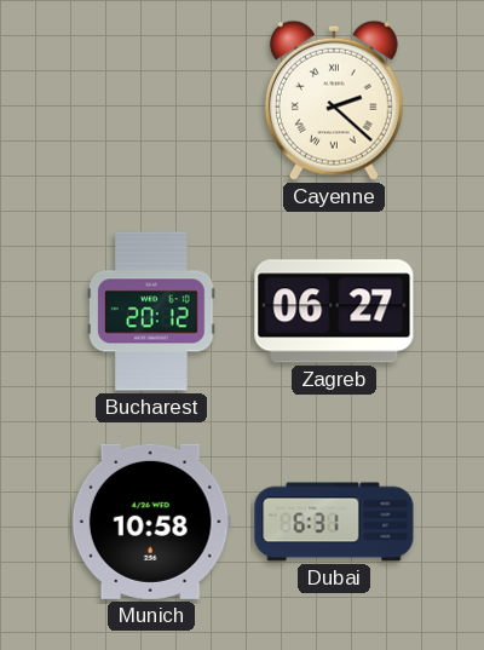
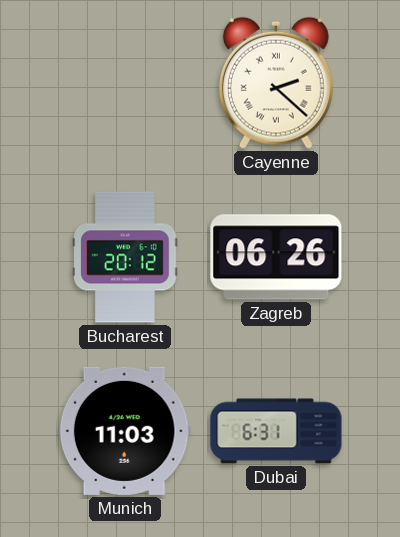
Zagreb: 06:27 -> 06:26
Munich: 10:58 -> 11:03
